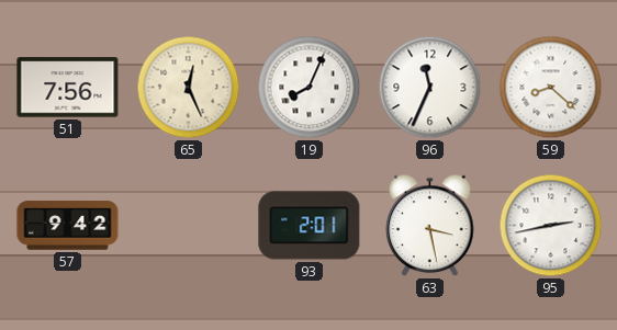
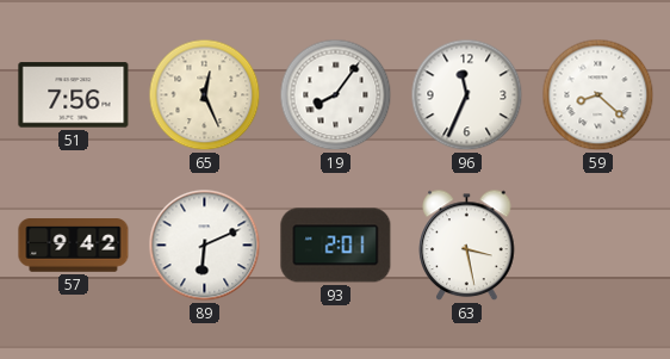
19: 8:04 -> 8:06
89: none -> 6:11
95: 2:43 -> none
